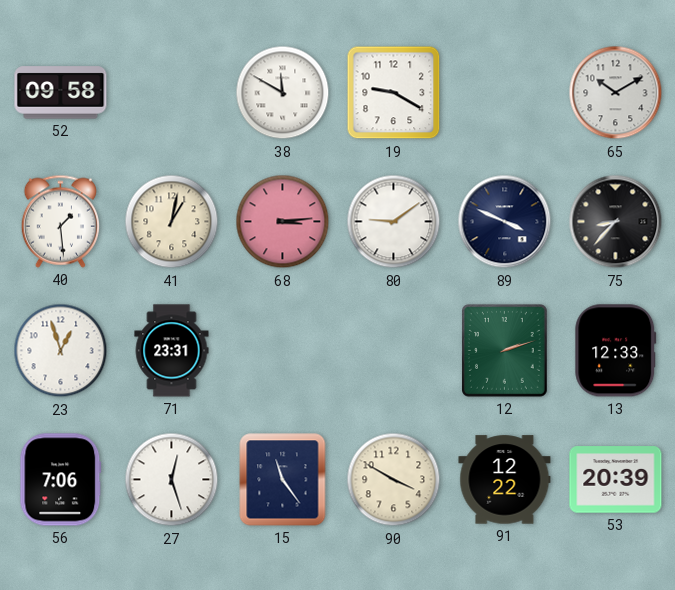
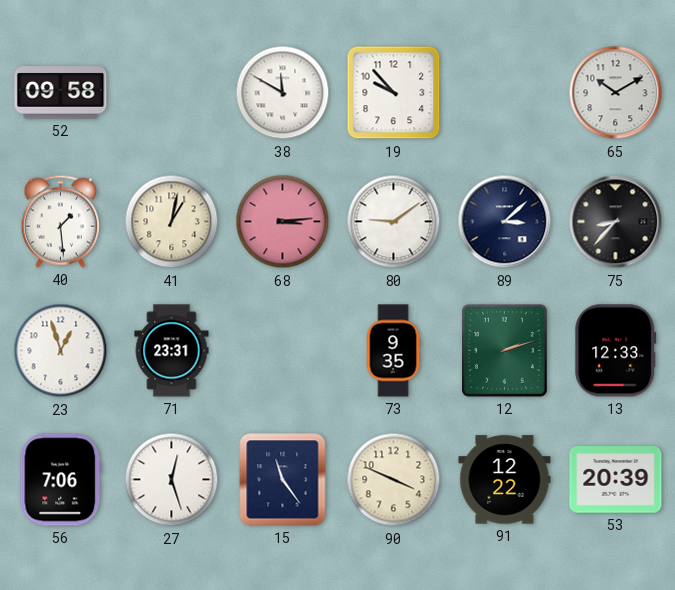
19: 9:20 -> 9:53
89: 3:49 -> 3:08
73: none -> 9:35
90: 3:50 -> 3:49
